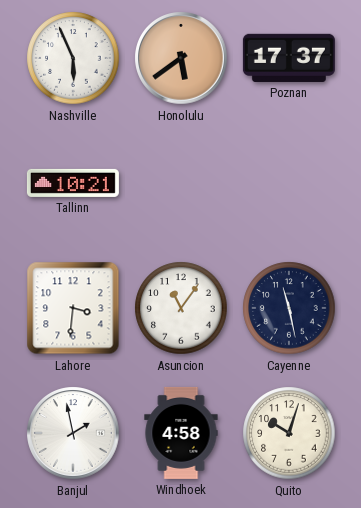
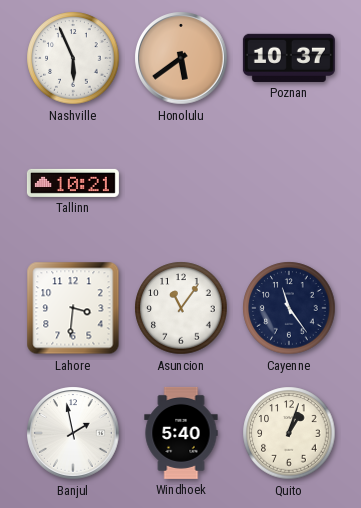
Poznan: 17:37 -> 10:37
Cayenne: 11:28 -> 11:24
Windhoek: 4:58 -> 5:40
Quito: 10:03 -> 1:03
